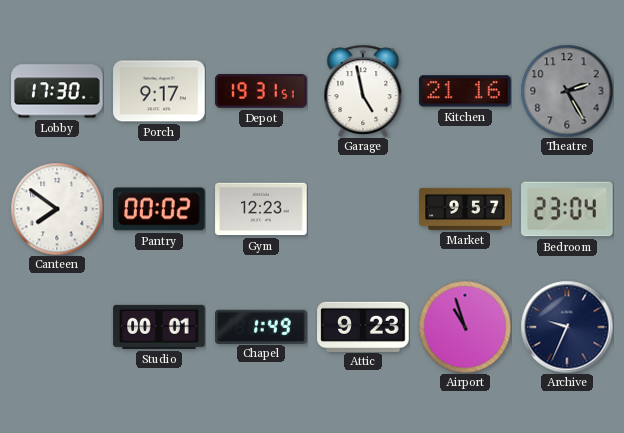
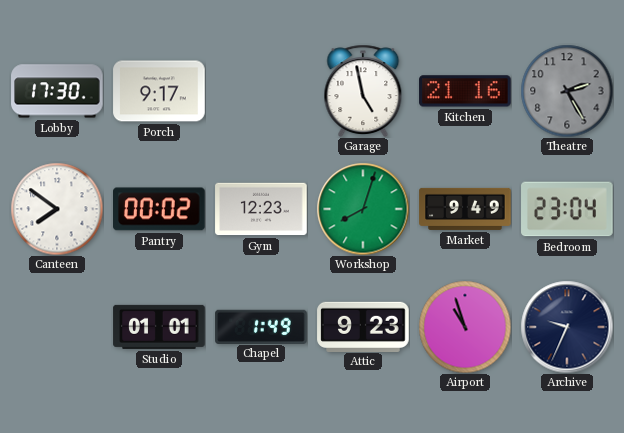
Depot: 19:31 -> none
Workshop: none -> 8:03
Market: 9:57 -> 9:49
Studio: 00:01 -> 01:01
